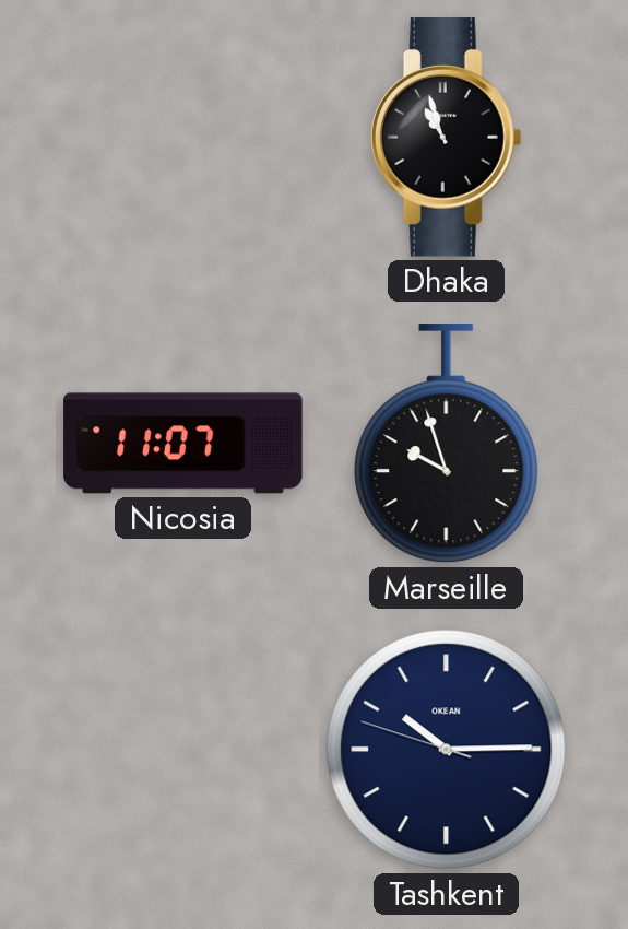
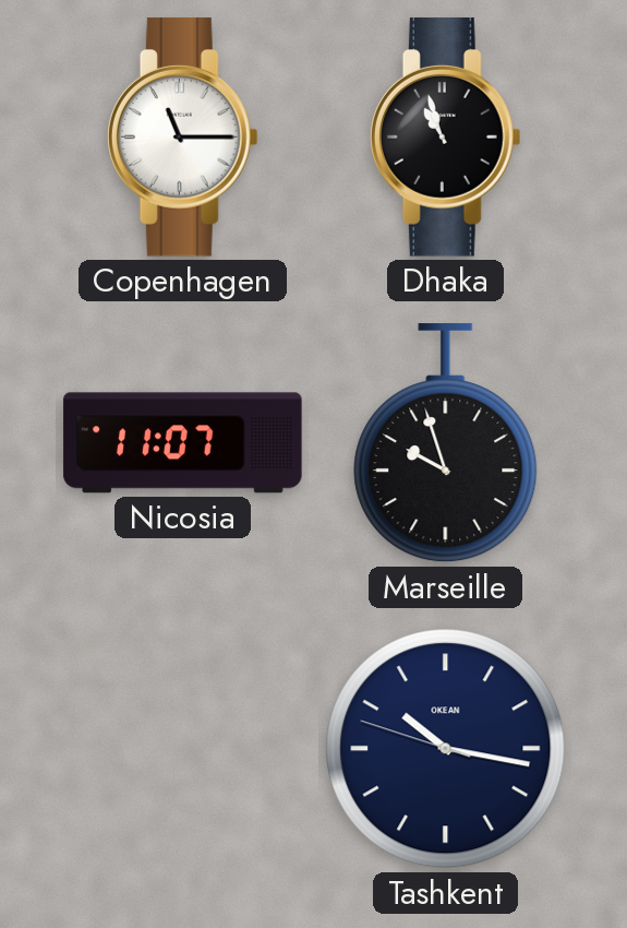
Copenhagen: none -> 11:15
Tashkent: 10:14 -> 10:16
